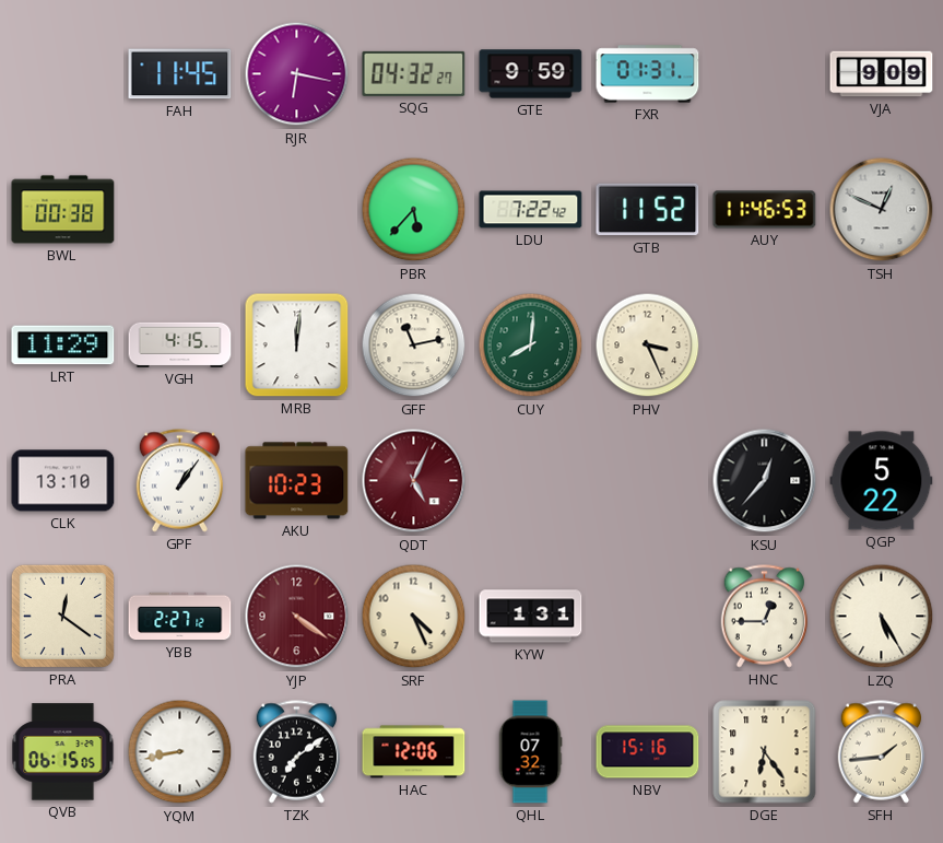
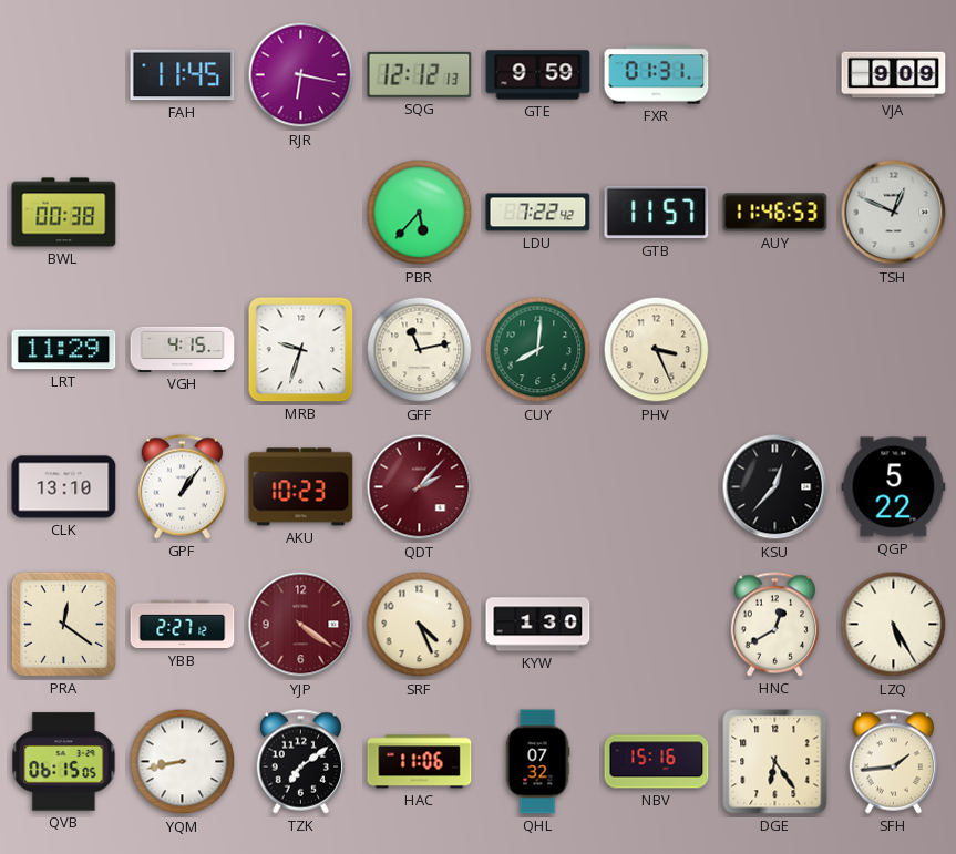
SQG: 04:32 -> 12:12
GTB: 11:52 -> 11:57
MRB: 12:01 -> 9:33
QDT: 5:04 -> 2:07
KYW: 1:31 -> 1:30
HNC: 12:45 -> 12:40
HAC: 12:06 -> 11:06
